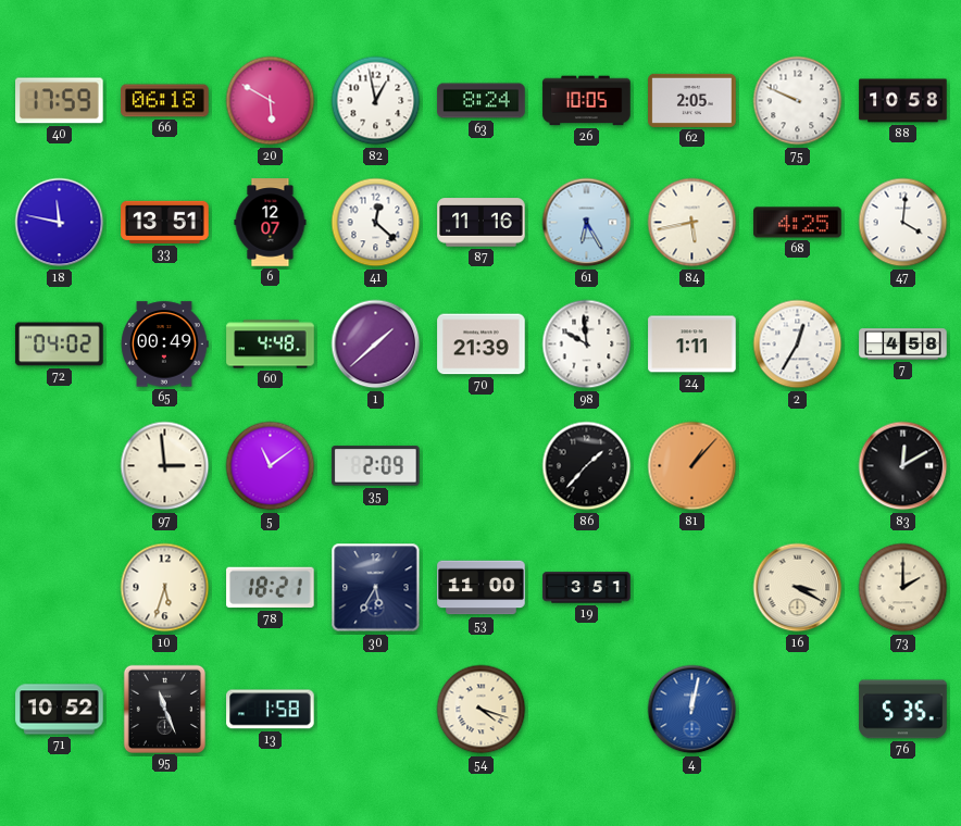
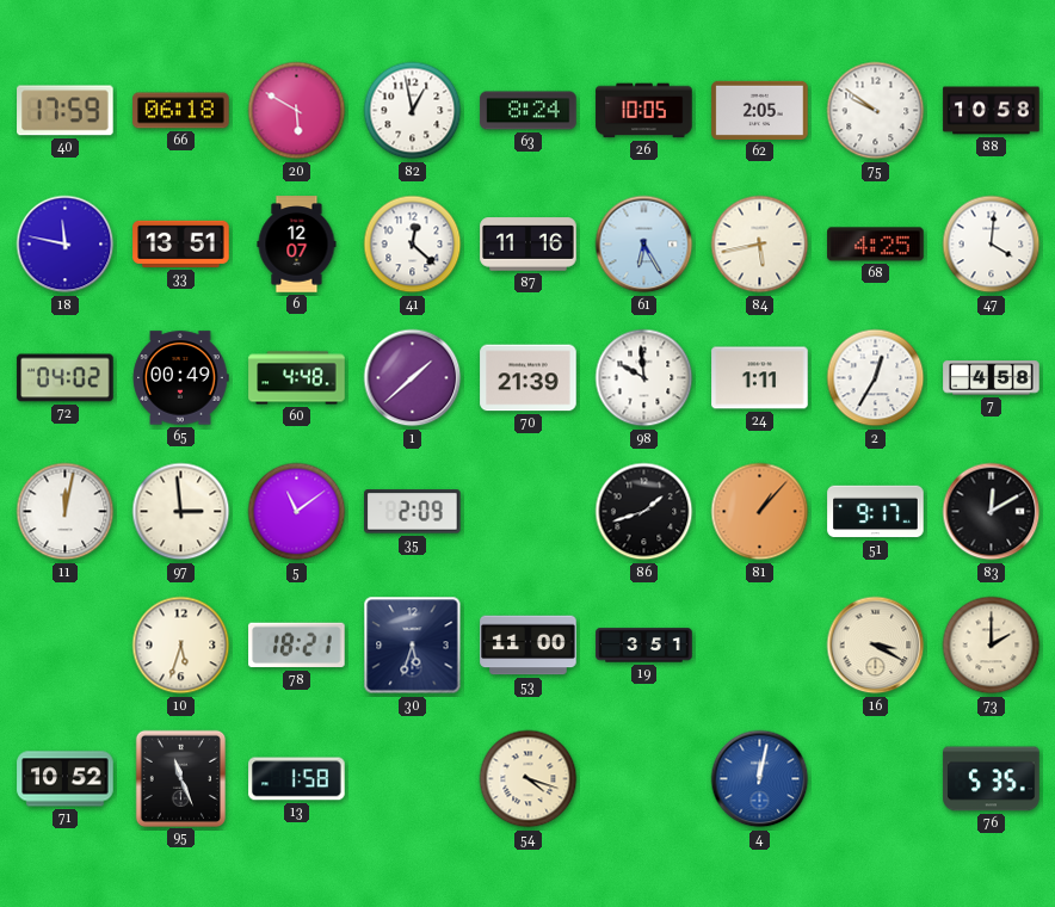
75: 9:49 -> 9:51
11: none -> 12:02
86: 1:37 -> 1:42
51: none -> 9:17
30: 5:35 -> 5:33
